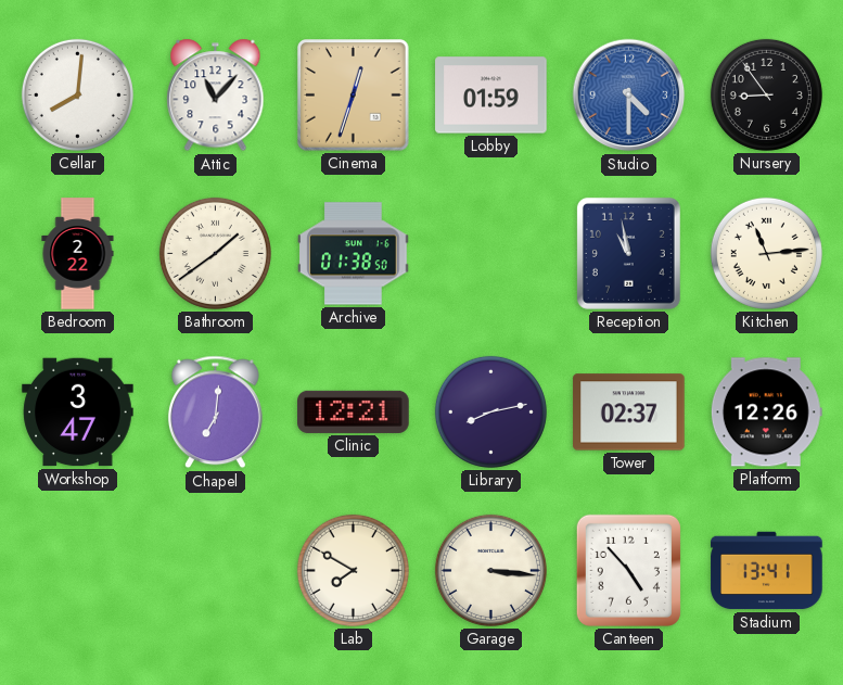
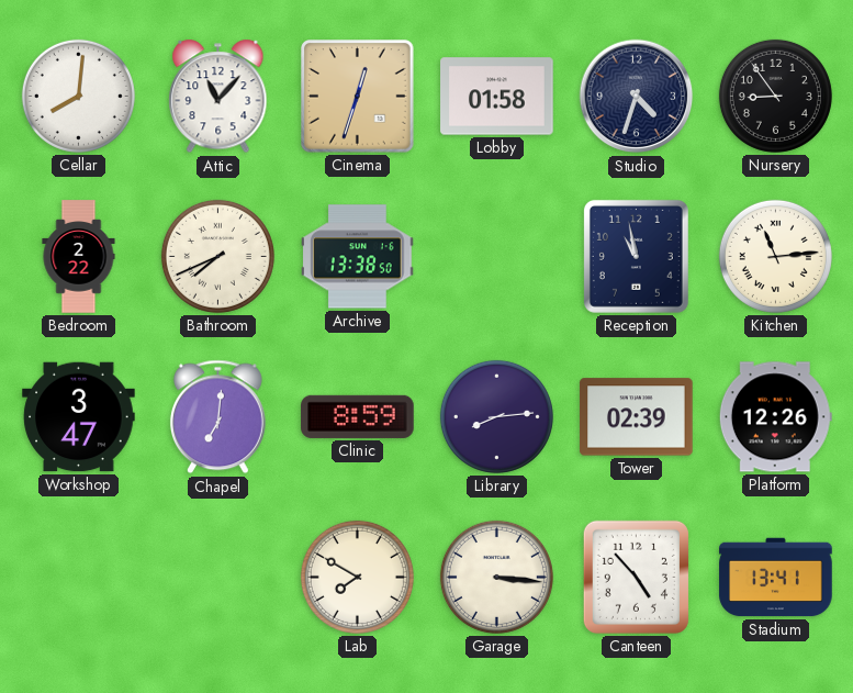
Lobby: 01:59 -> 01:58
Studio: 4:30 -> 4:33
Studio dial: blue -> navy
Bathroom: 1:39 -> 7:41
Archive: 01:38 -> 13:38
Clinic: 12:21 -> 8:59
Library: 8:13 -> 8:14
Tower: 02:37 -> 02:39
